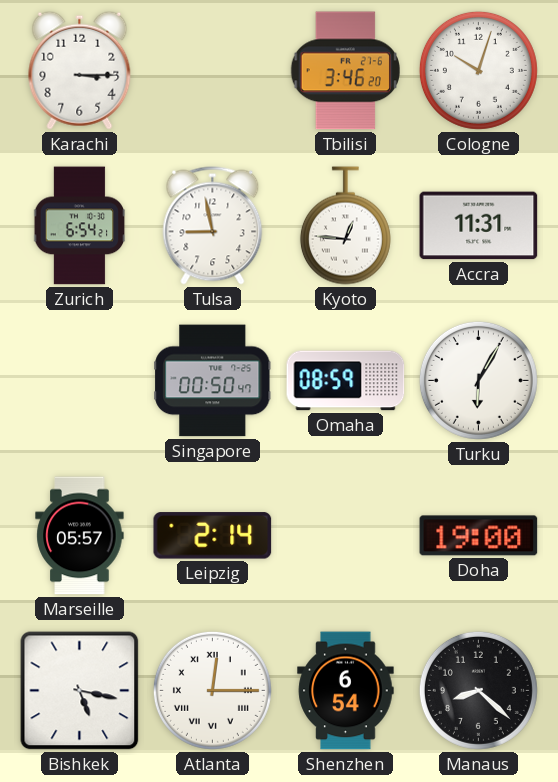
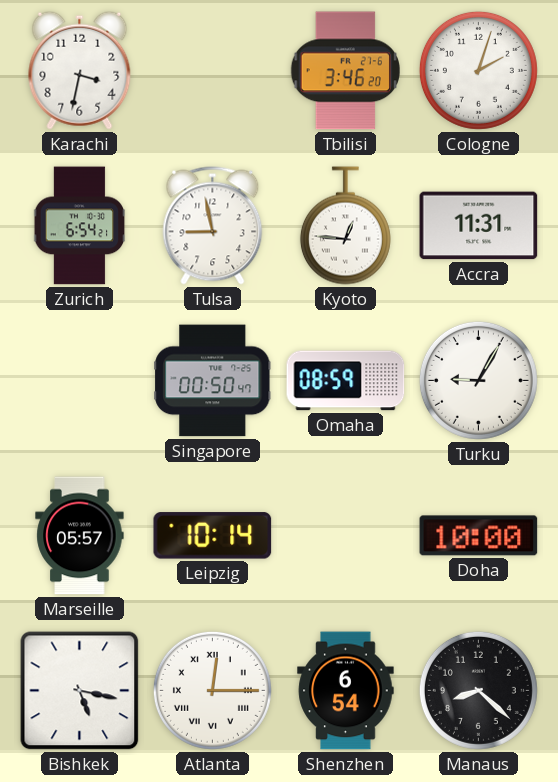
Karachi: 3:15 -> 3:32
Cologne: 10:03 -> 2:03
Turku: 6:05 -> 9:05
Leipzig: 2:14 -> 10:14
Doha: 19:00 -> 10:00
